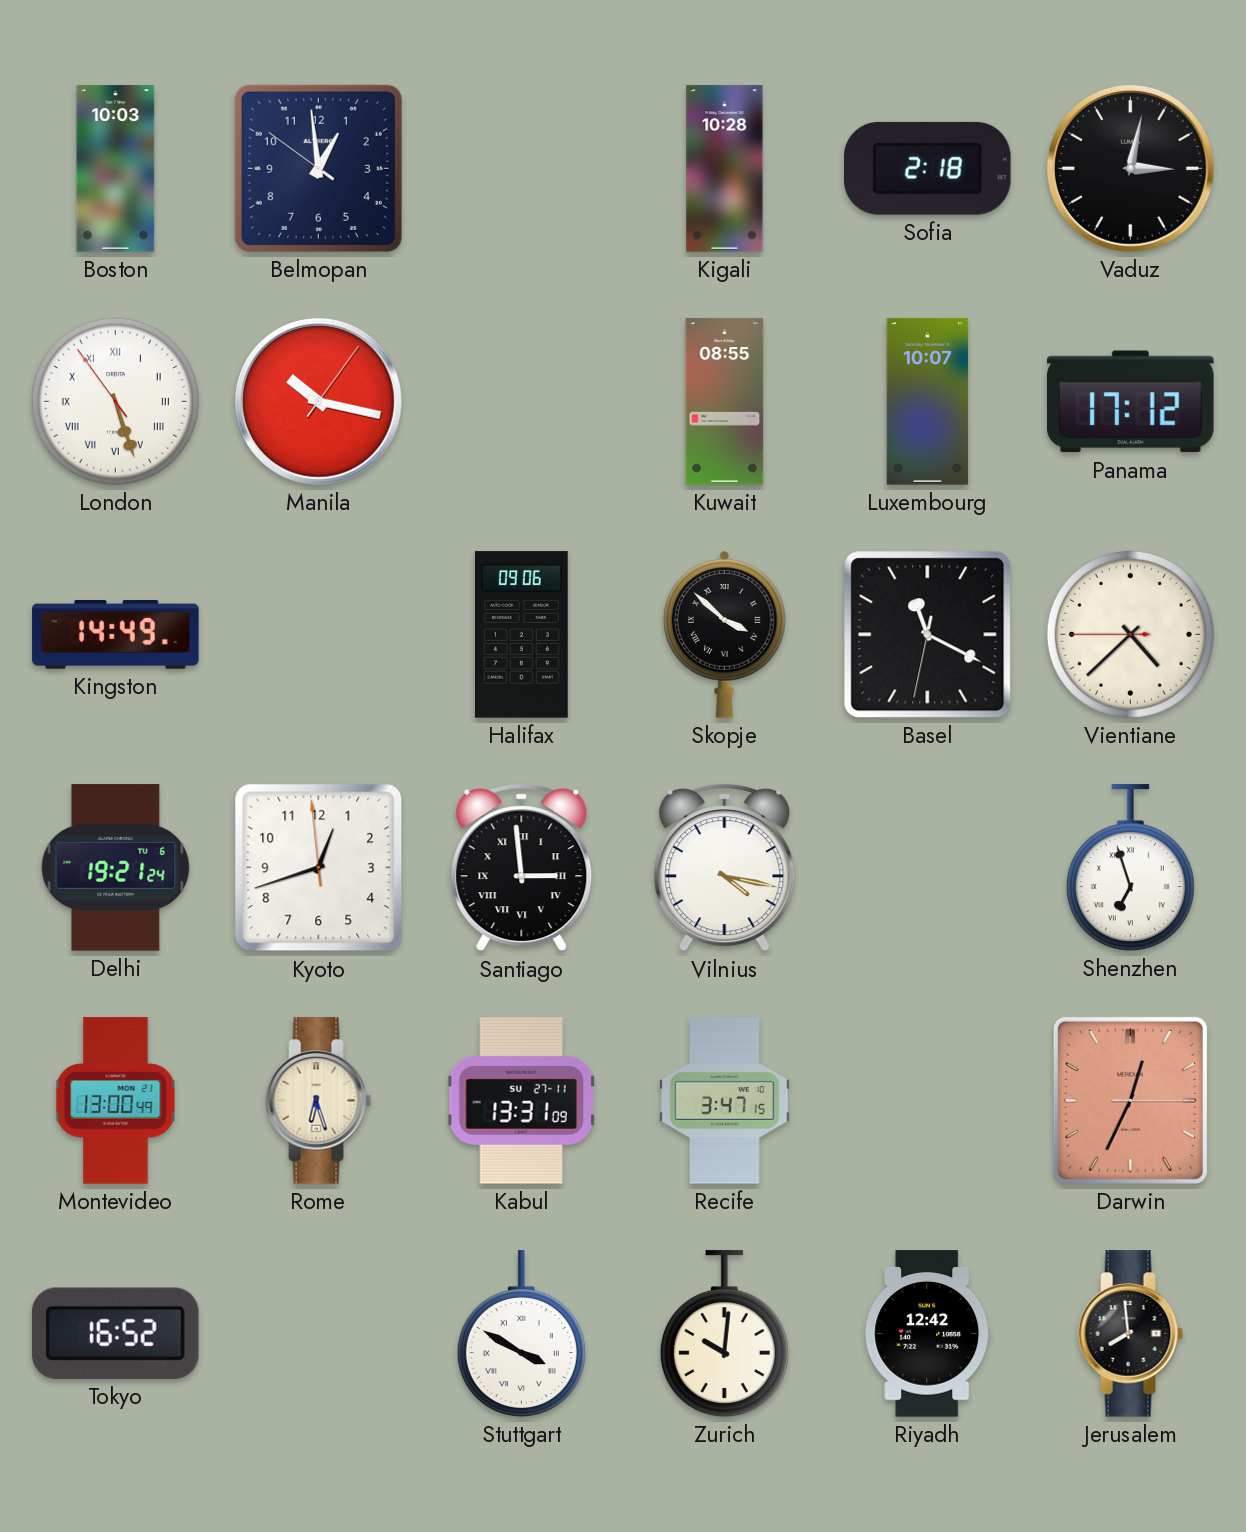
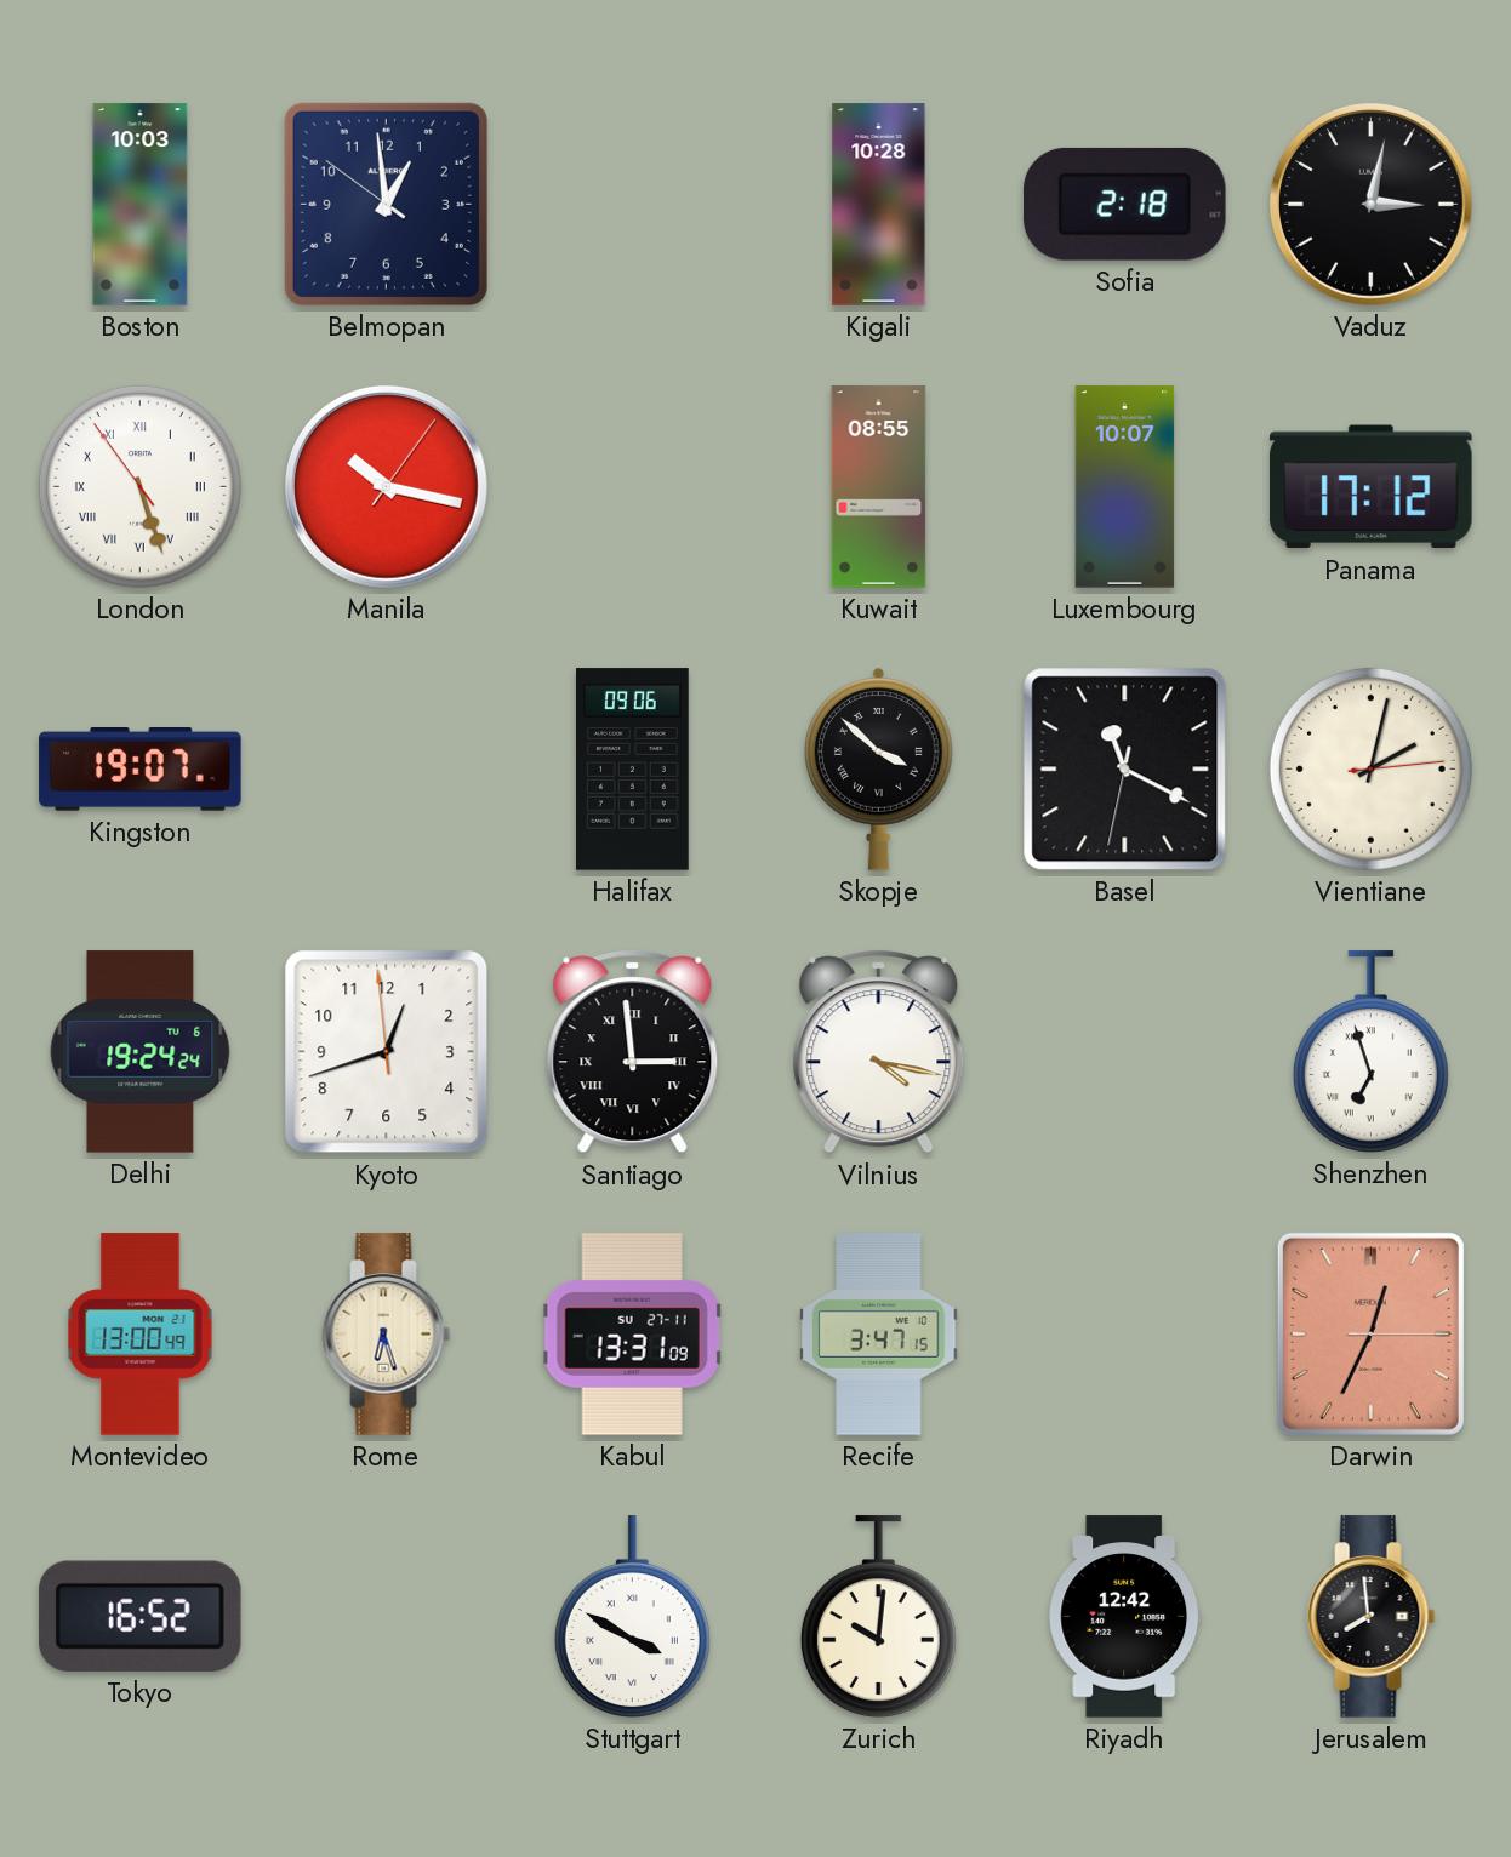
Kingston: 14:49 -> 19:07
Vientiane: 4:37 -> 2:02
Delhi: 19:21 -> 19:24
